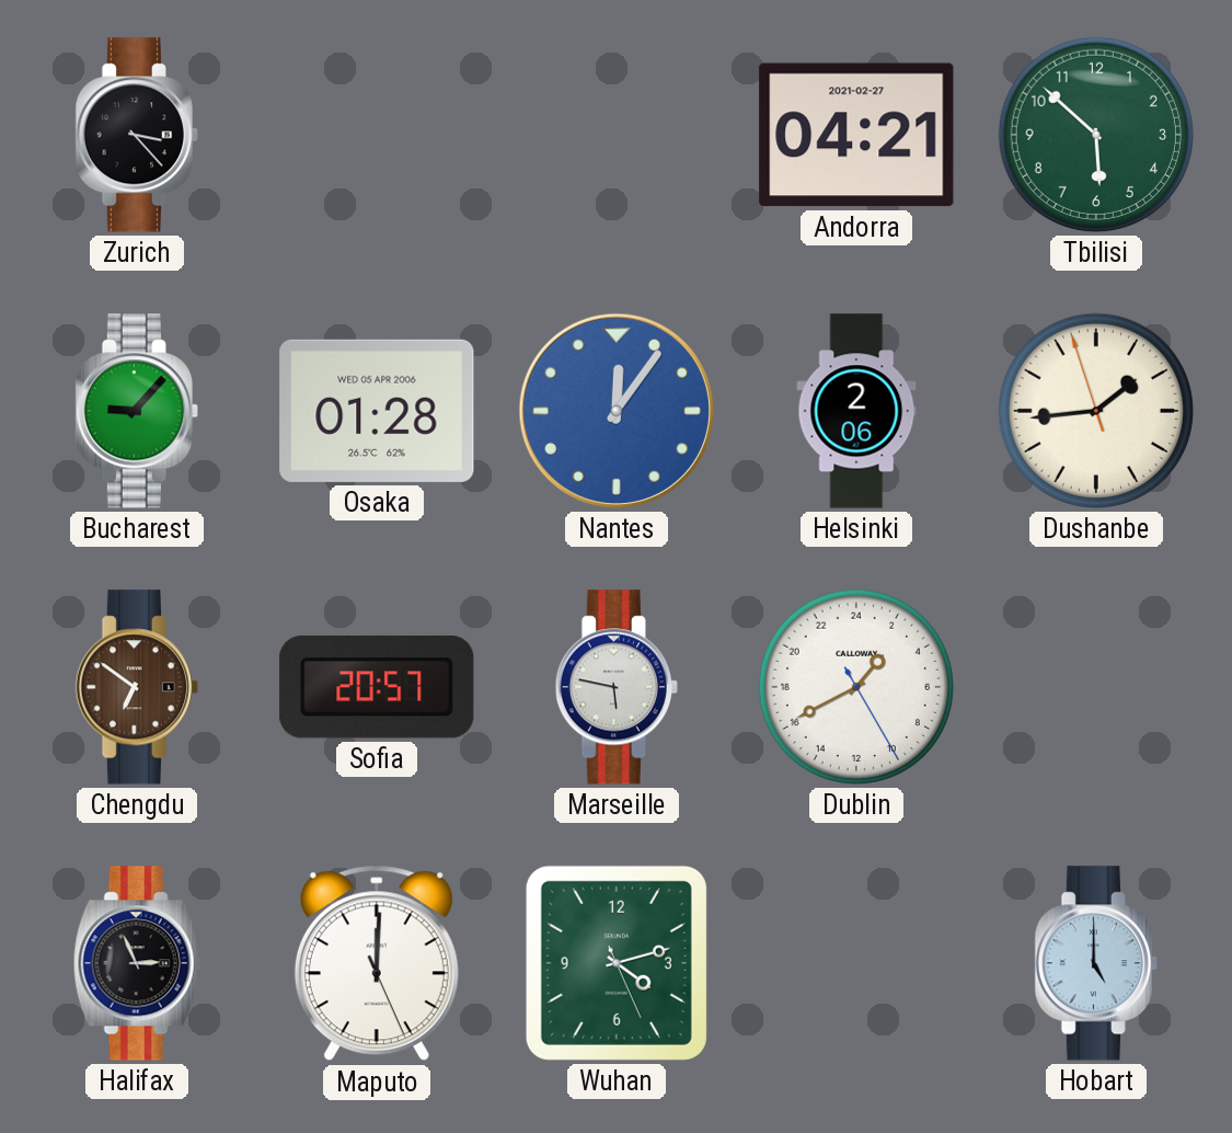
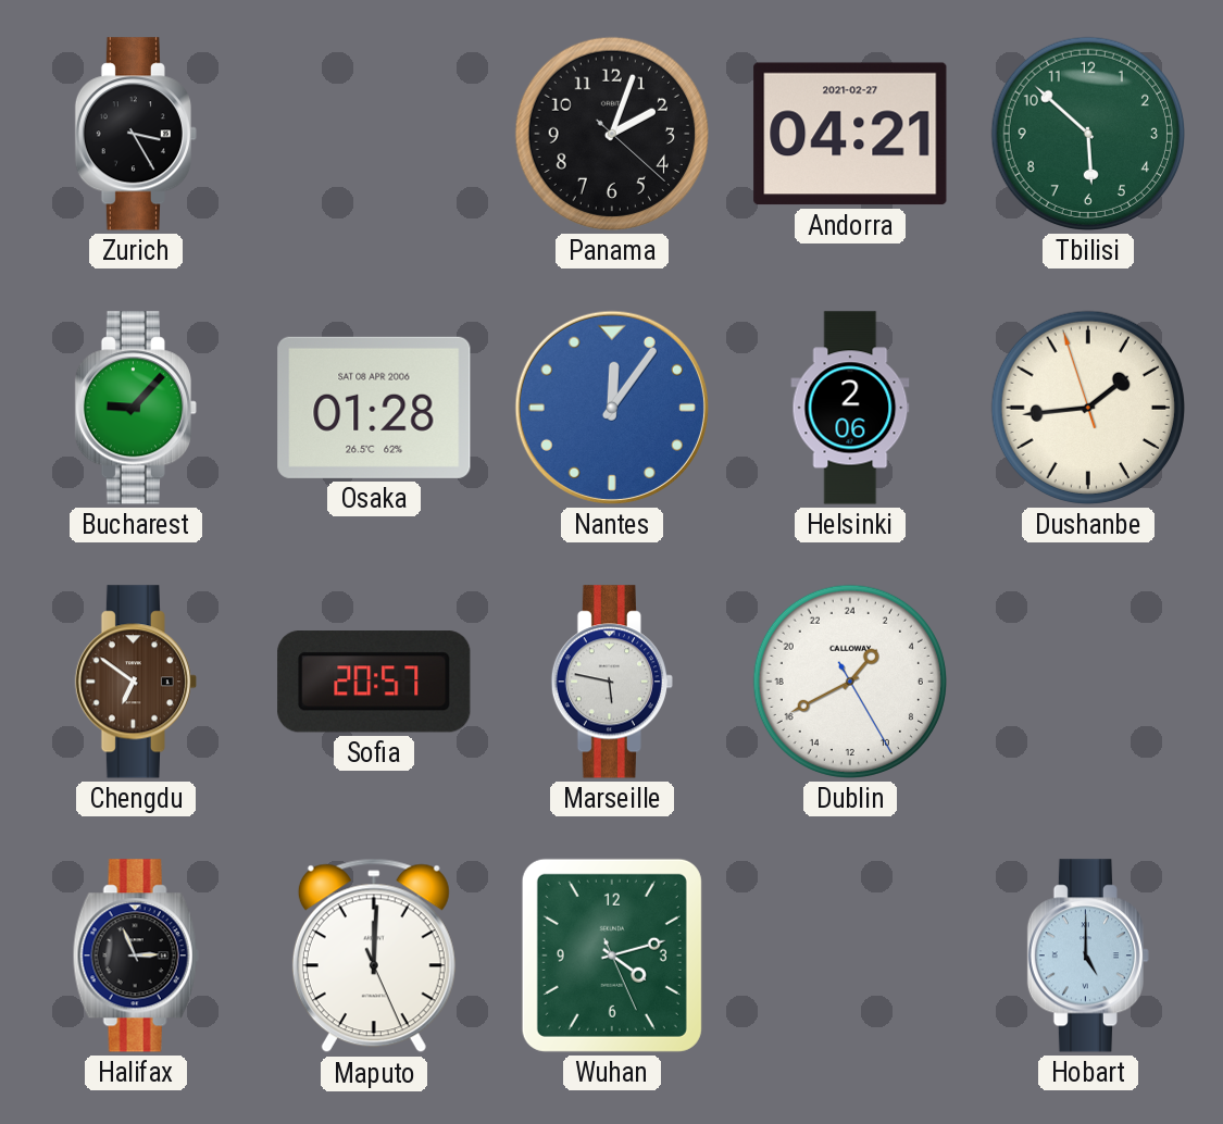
Zurich: 3:23 -> 3:25
Panama: none -> 2:03
Osaka date: WED 05 APR 2006 -> SAT 08 APR 2006
